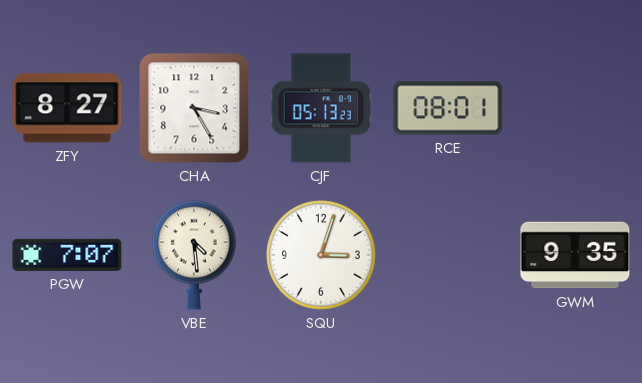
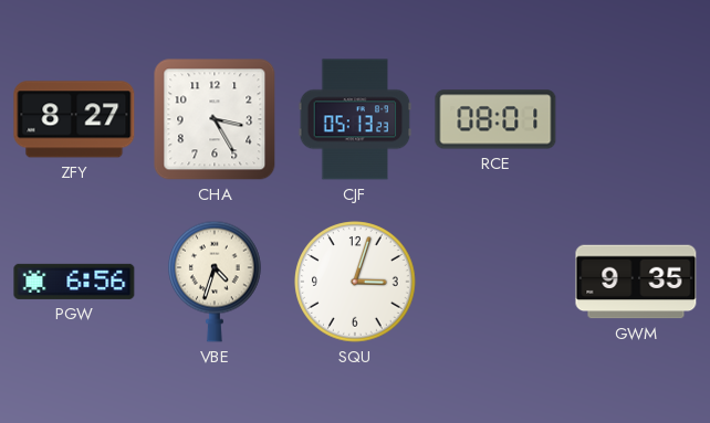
PGW: 7:07 -> 6:56
VBE: 4:29 -> 4:33
